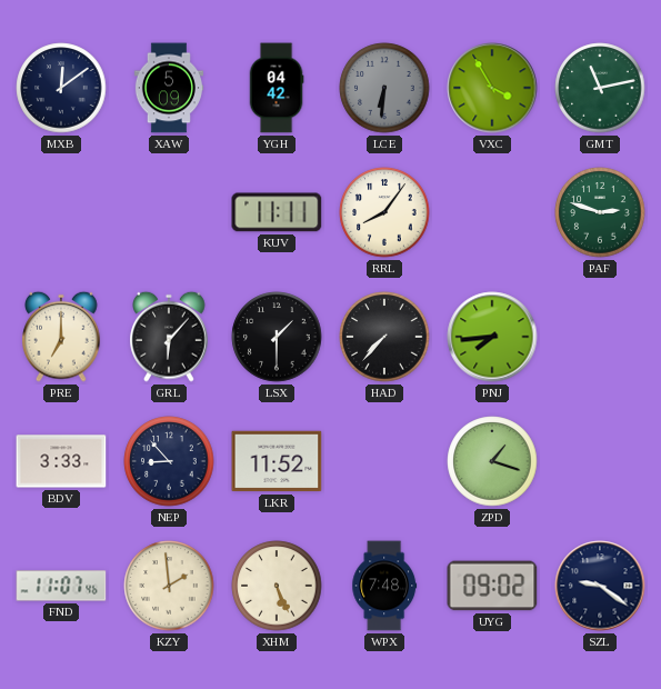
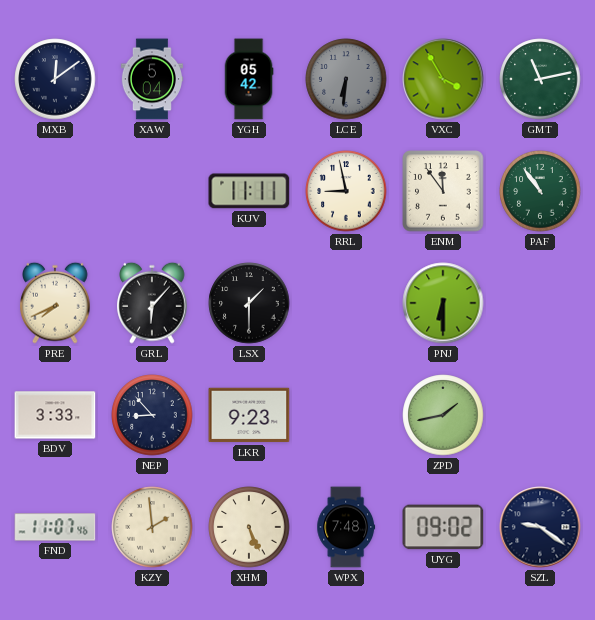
XAW: 5:09 -> 5:04
YGH: 04:42 -> 05:42
RRL: 8:06 -> 8:58
ENM: none -> 11:54
PAF: 2:48 -> 10:54
PRE: 7:00 -> 7:41
HAD: 7:37 -> none
PNJ: 7:44 -> 6:30
LKR: 11:52 -> 9:23
ZPD: 1:18 -> 1:43
